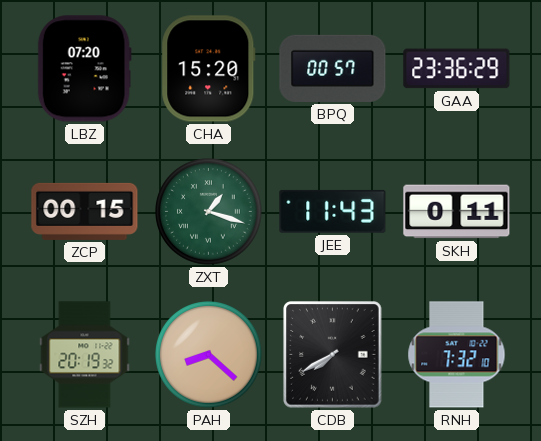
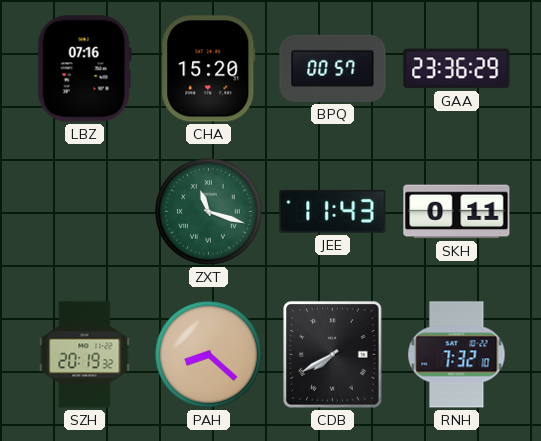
LBZ: 07:20 -> 07:16
ZCP: 00:15 -> none
ZXT: 1:18 -> 11:18
